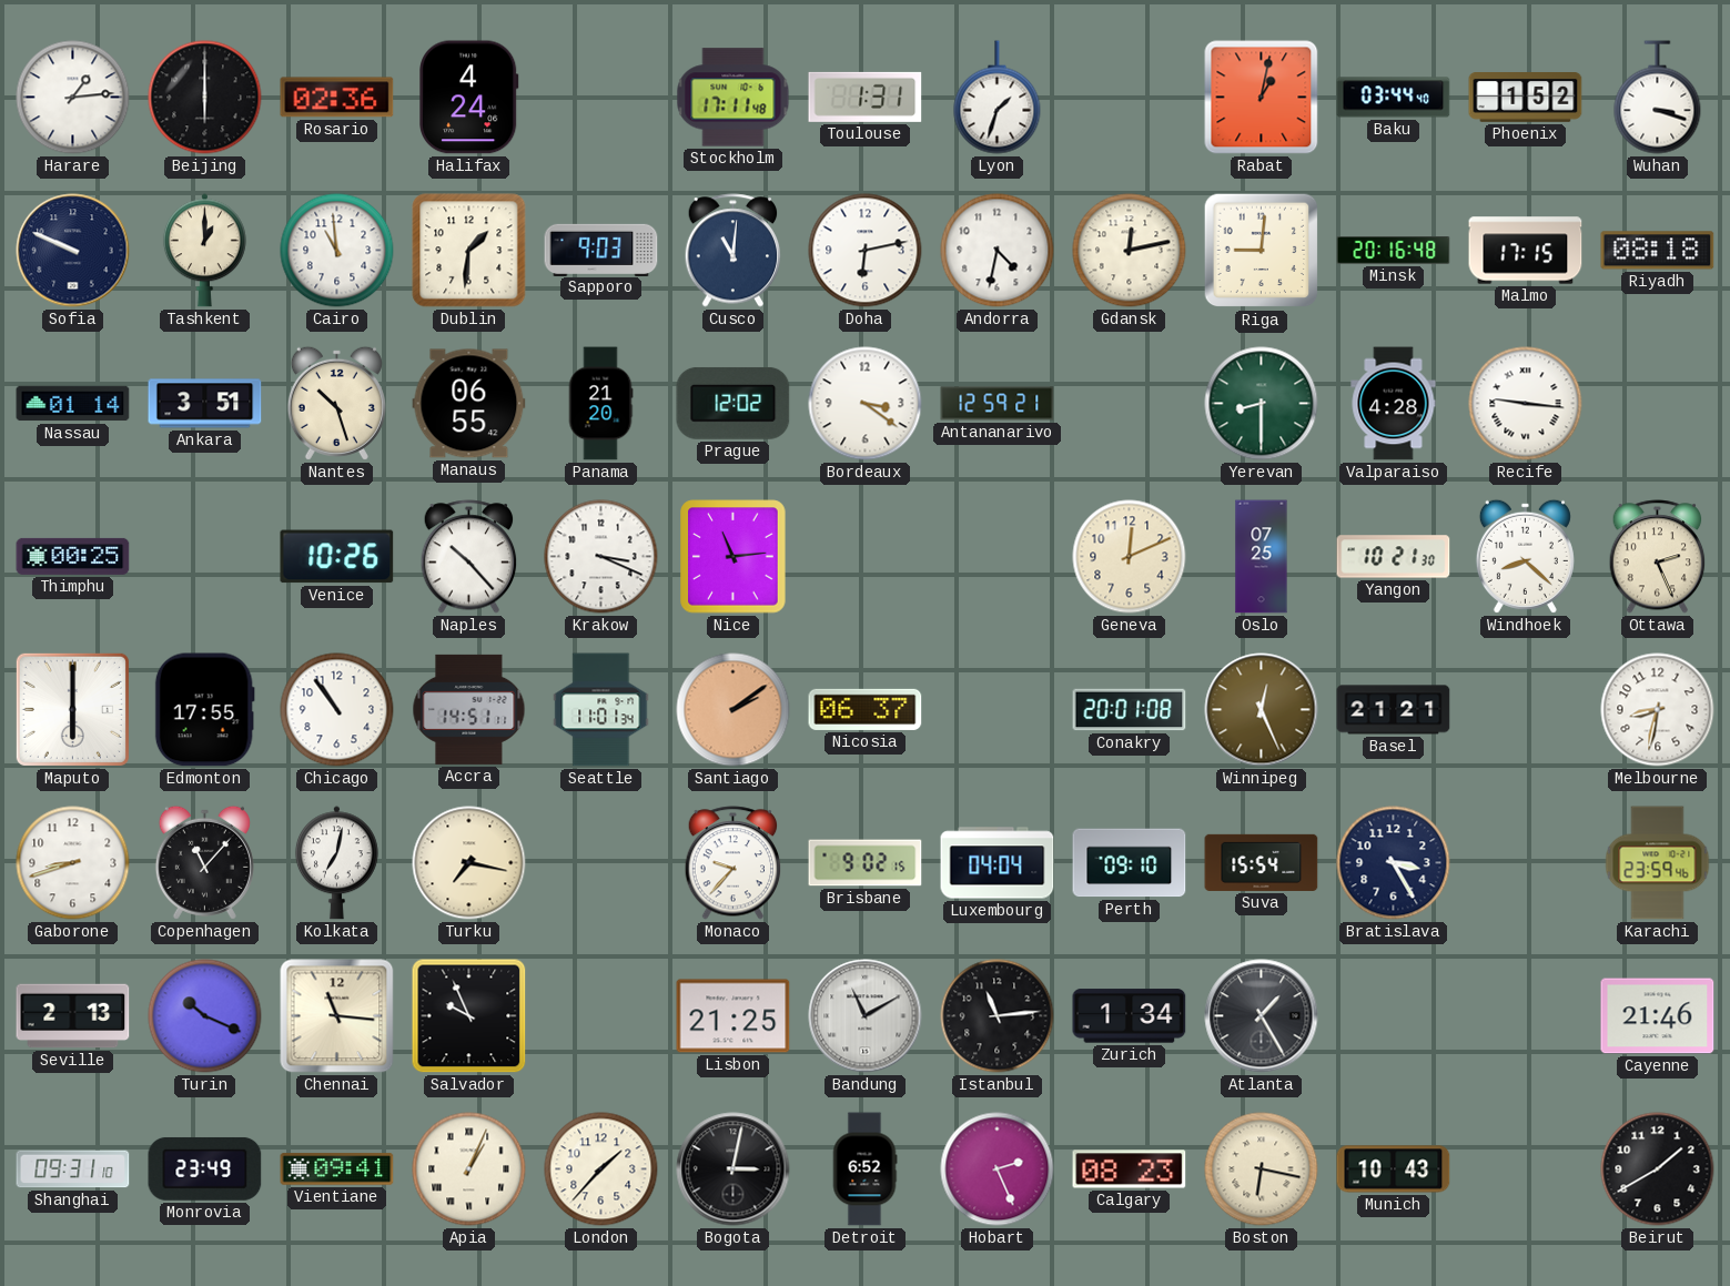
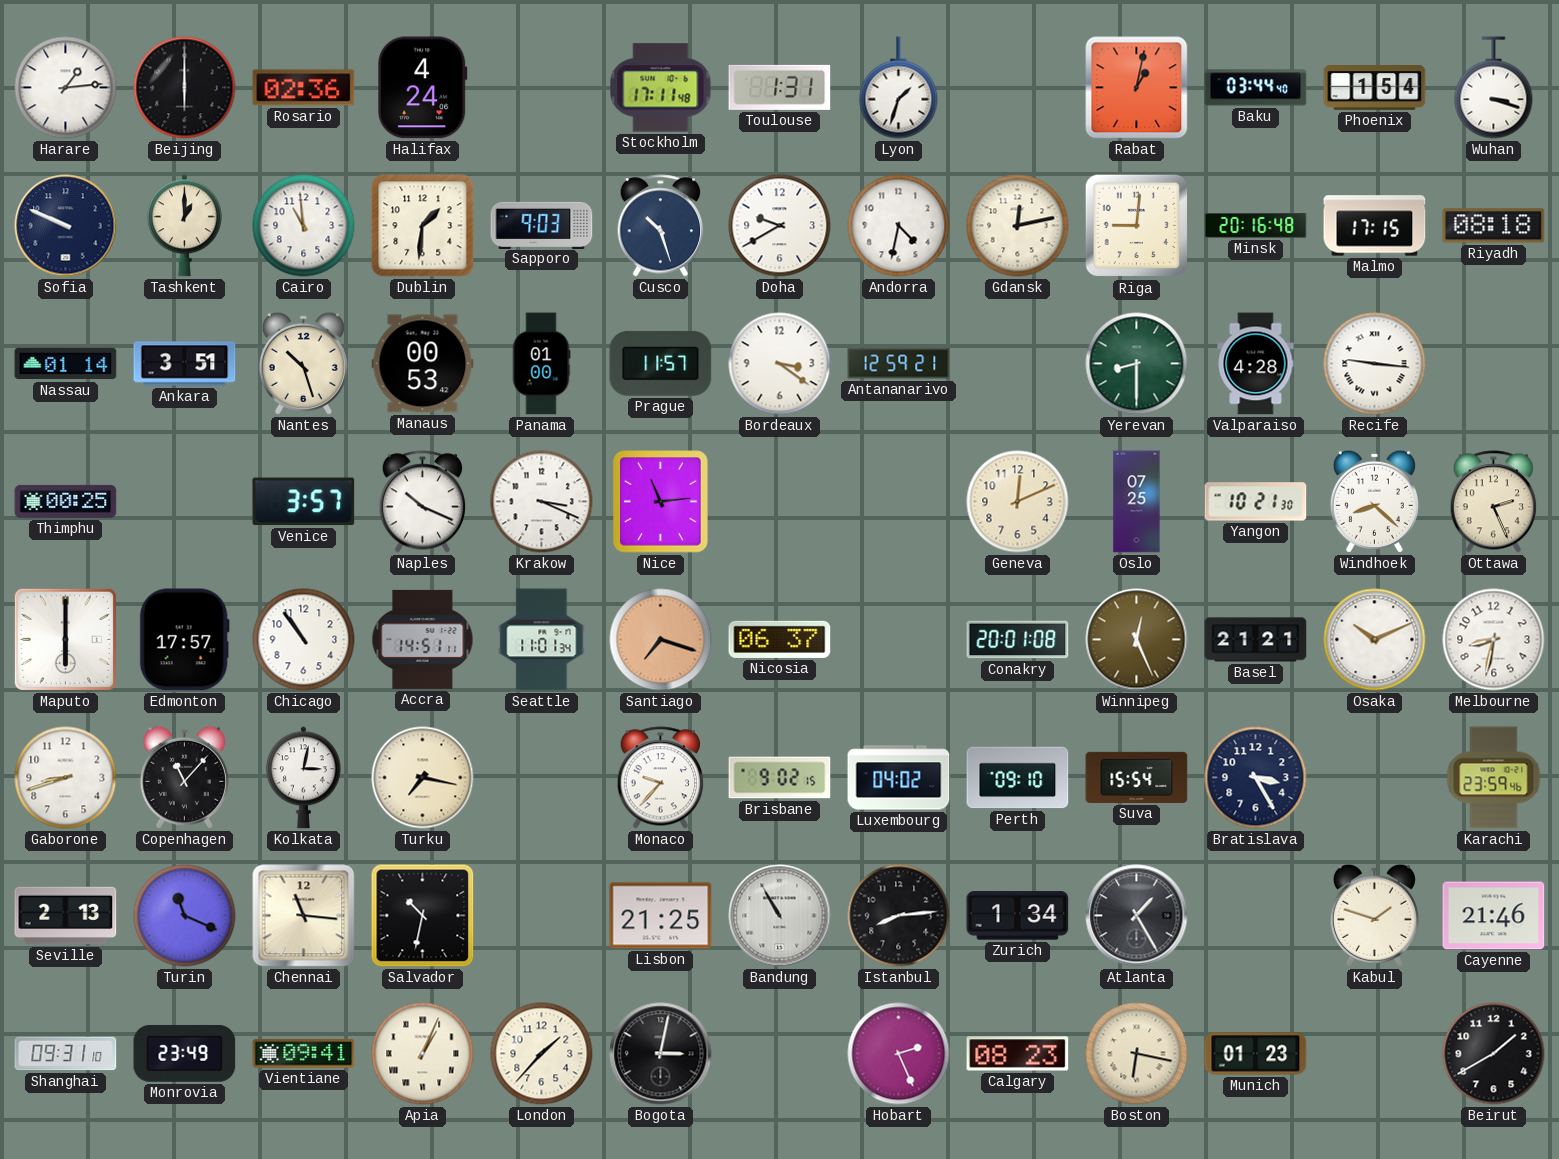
Phoenix: 1:52 -> 1:54
Cusco: 11:01 -> 10:27
Doha: 6:13 -> 9:40
Manaus: 06:55 -> 00:53
Panama: 21:20 -> 01:00
Prague: 12:02 -> 11:57
Venice: 10:26 -> 3:57
Naples: 10:23 -> 10:19
Edmonton: 17:55 -> 17:57
Santiago: 2:09 -> 7:18
Osaka: none -> 10:11
Kolkata: 7:02 -> 3:02
Luxembourg: 04:04 -> 04:02
Turin: 10:19 -> 11:19
Salvador: 9:56 -> 10:32
Bandung: 11:10 -> 10:55
Istanbul: 11:14 -> 8:14
Kabul: none -> 1:48
Detroit: 6:52 -> none
Munich: 10:43 -> 01:23
